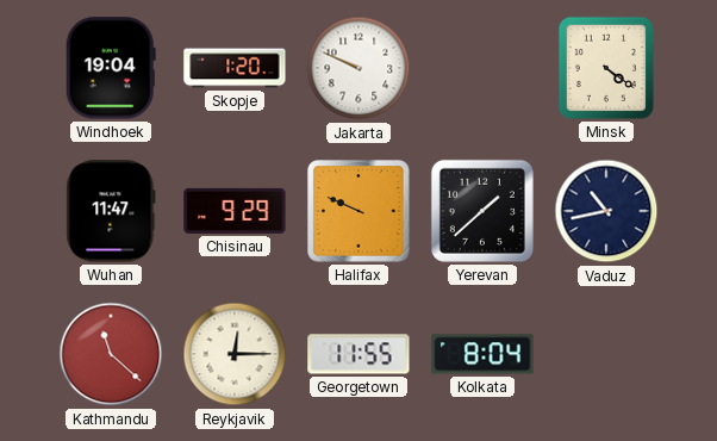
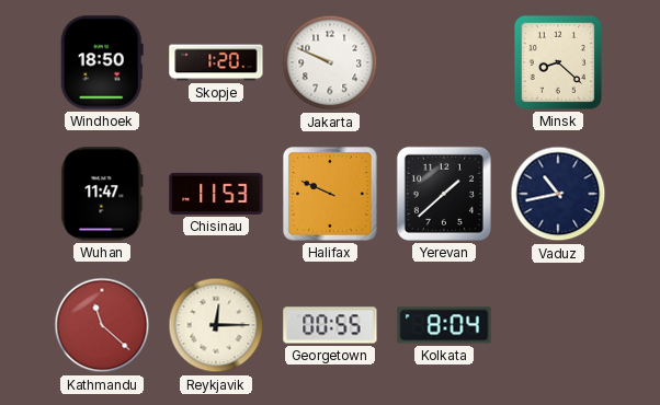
Windhoek: 19:04 -> 18:50
Minsk: 4:21 -> 8:22
Chisinau: 9:29 -> 11:53
Georgetown: 11:55 -> 00:55
